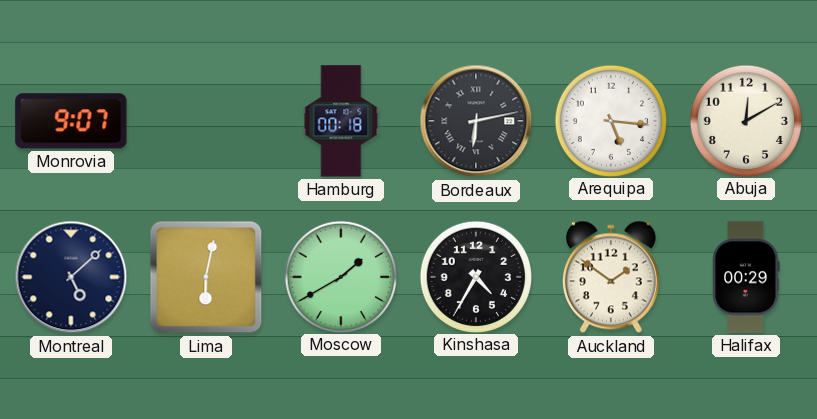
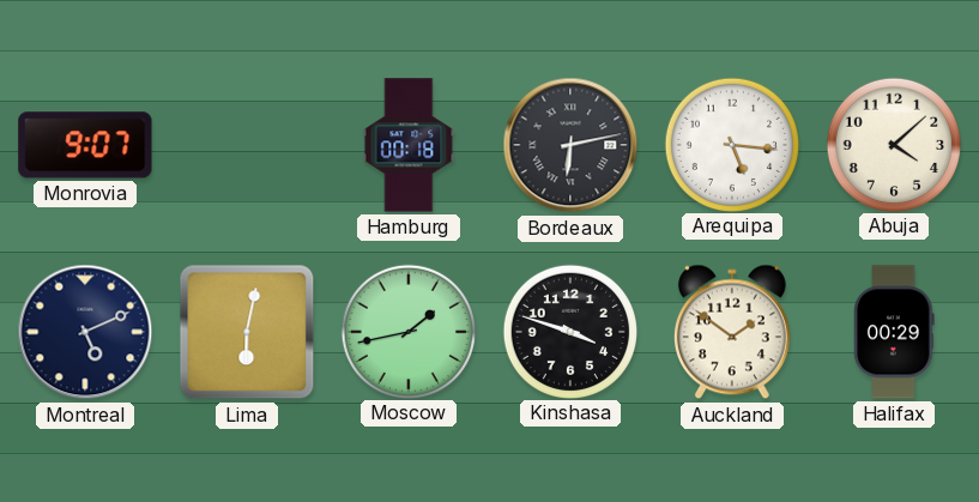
Abuja: 12:10 -> 4:08
Montreal: 5:08 -> 5:11
Moscow: 1:40 -> 1:43
Kinshasa: 4:35 -> 3:48
